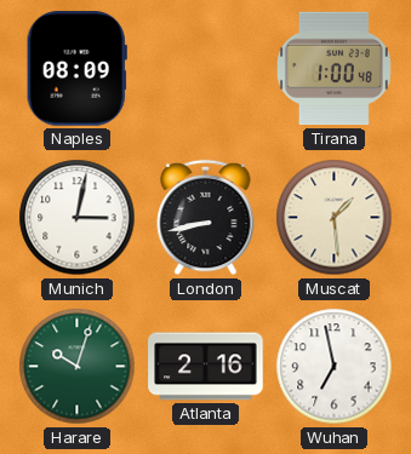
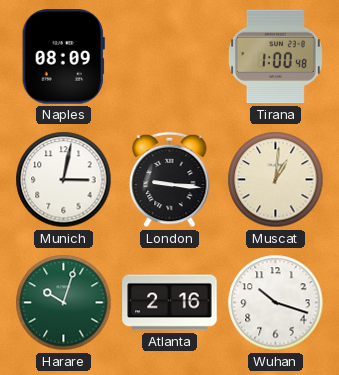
London: 8:43 -> 9:16
Muscat: 1:29 -> 1:01
Wuhan: 6:58 -> 10:18
